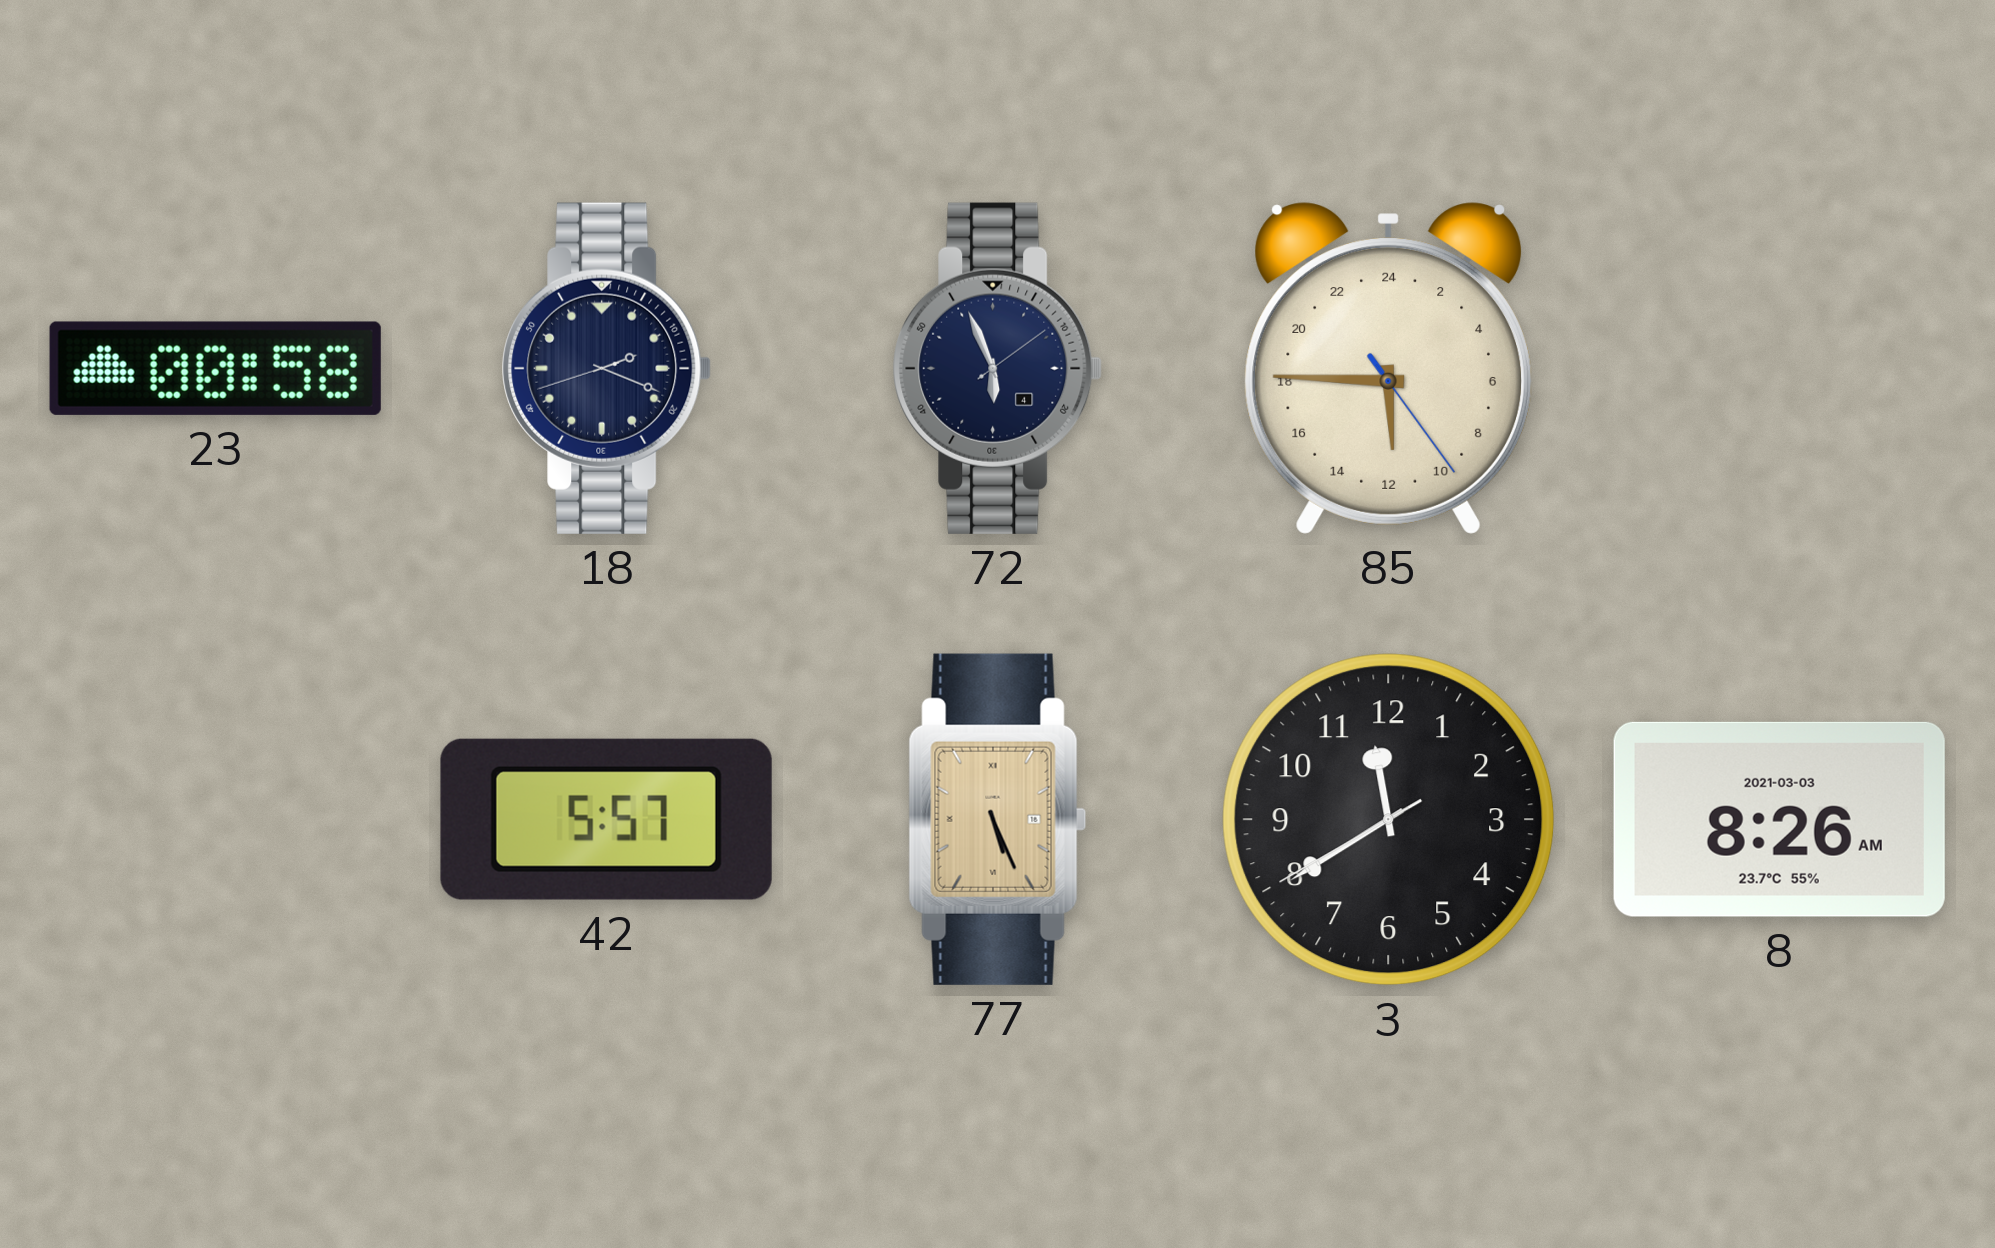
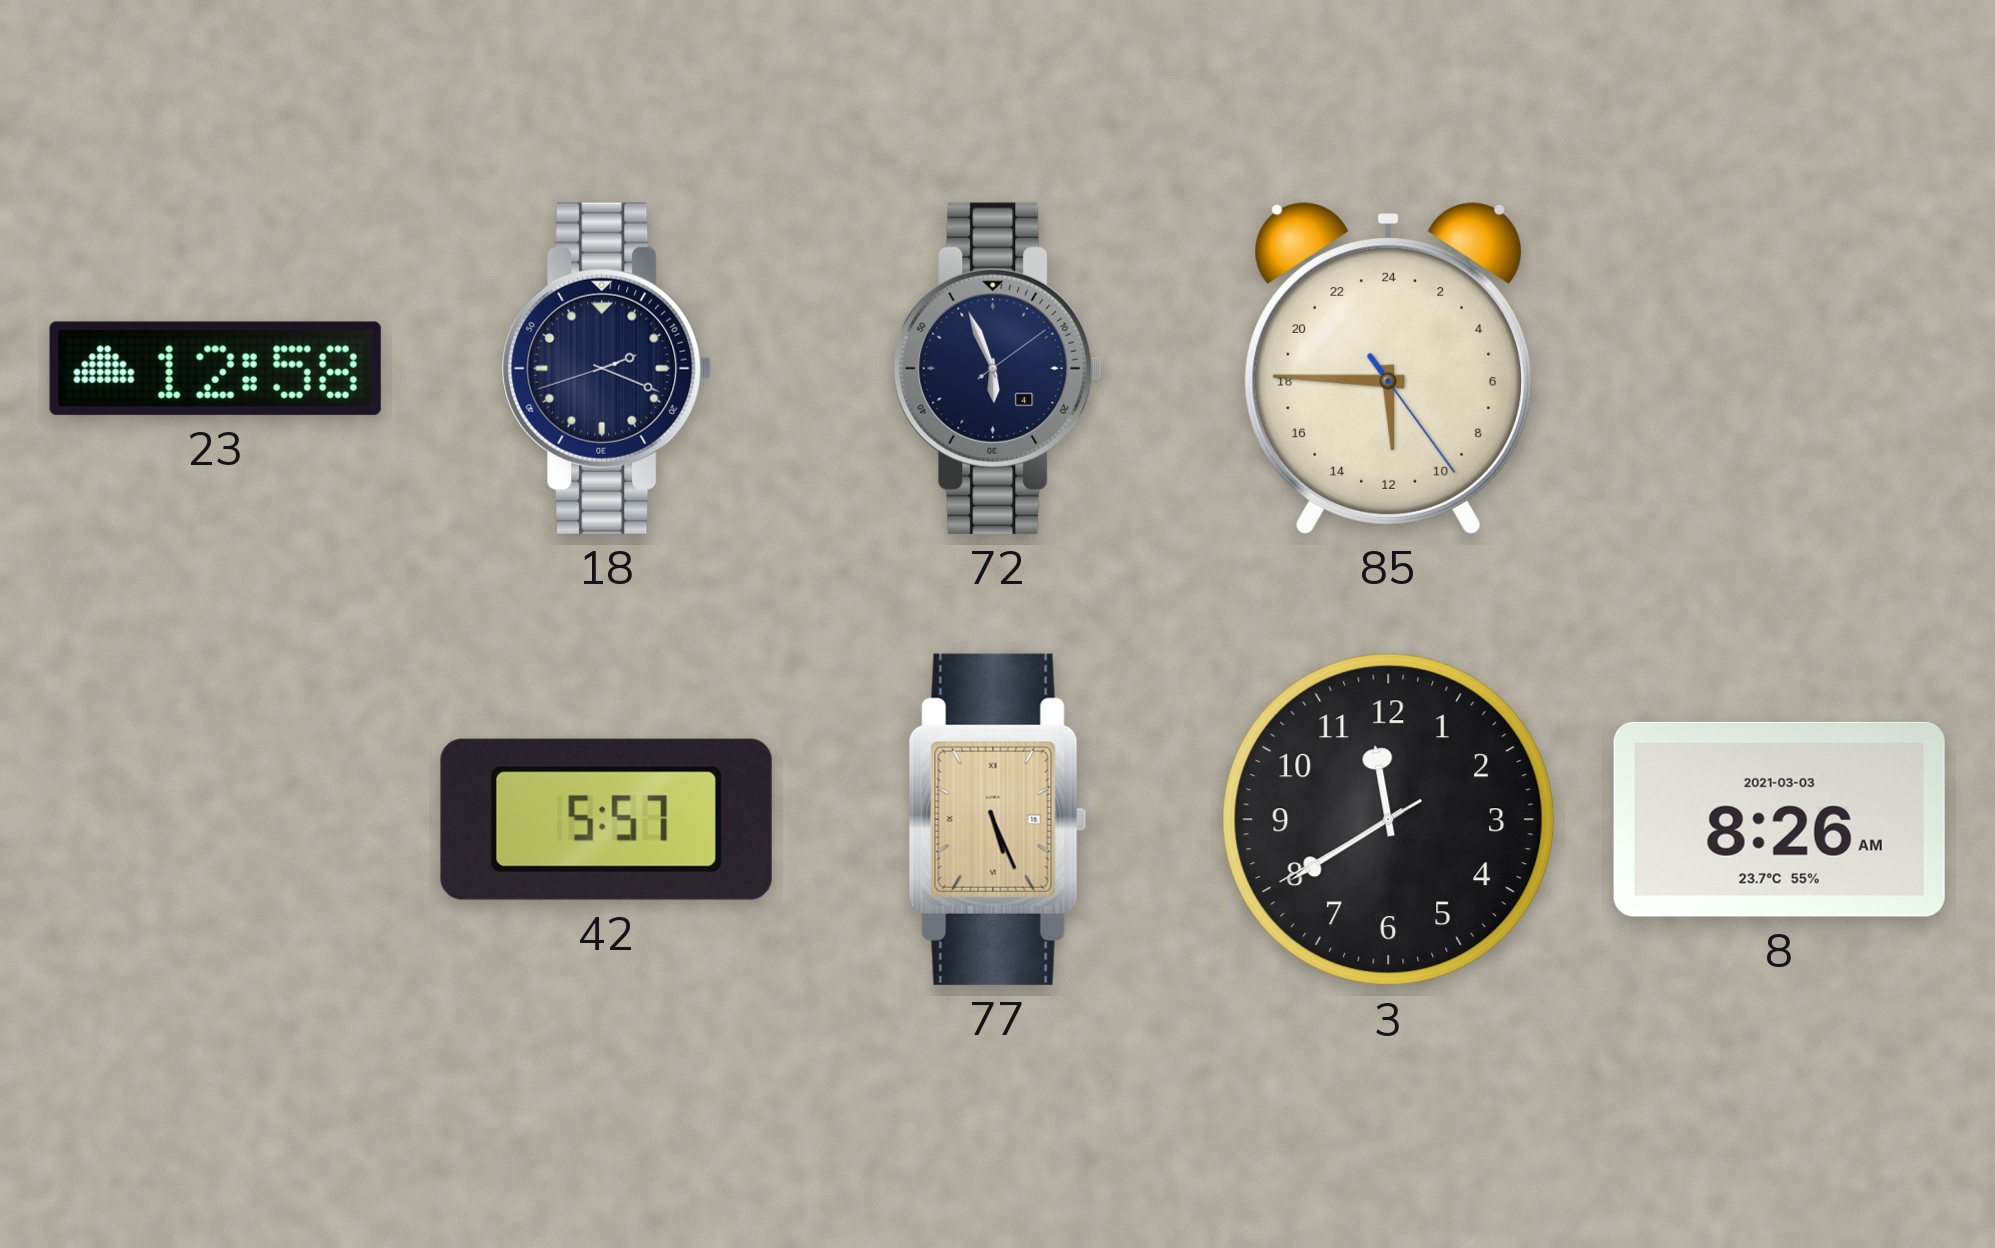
23: 00:58 -> 12:58
